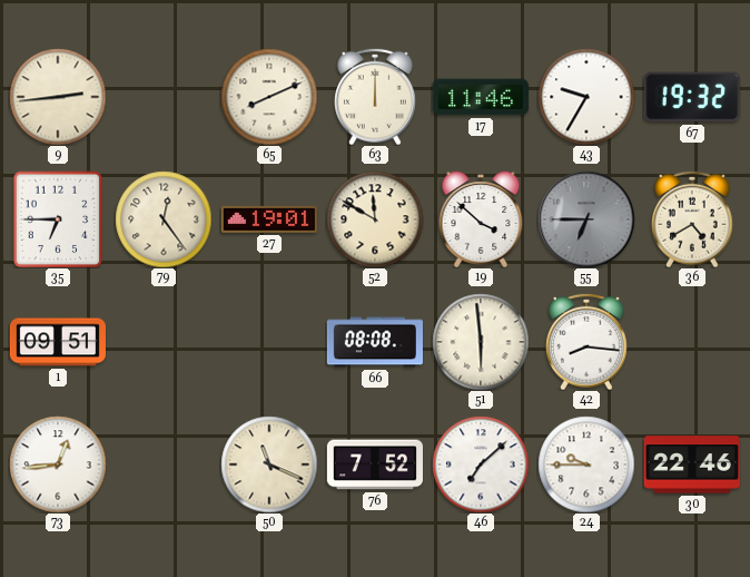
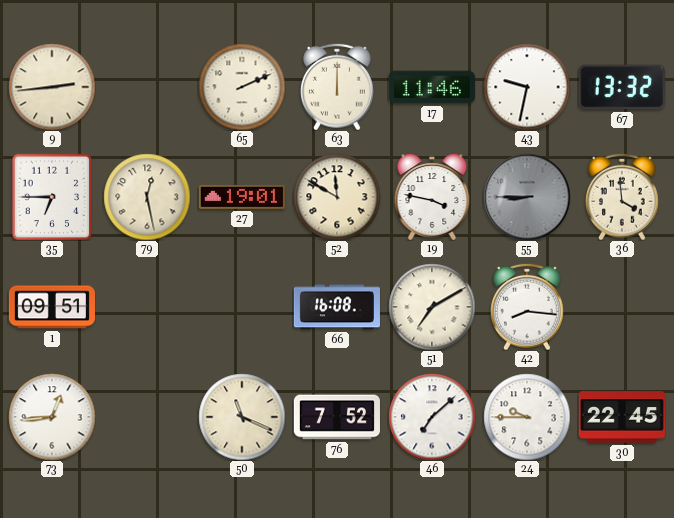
65: 8:11 -> 2:11
43: 9:35 -> 9:32
67: 19:32 -> 13:32
79: 12:24 -> 12:28
19: 3:52 -> 3:47
55: 6:45 -> 8:45
36: 4:40 -> 3:59
66: 08:08 -> 16:08
51: 5:59 -> 7:10
30: 22:46 -> 22:45
